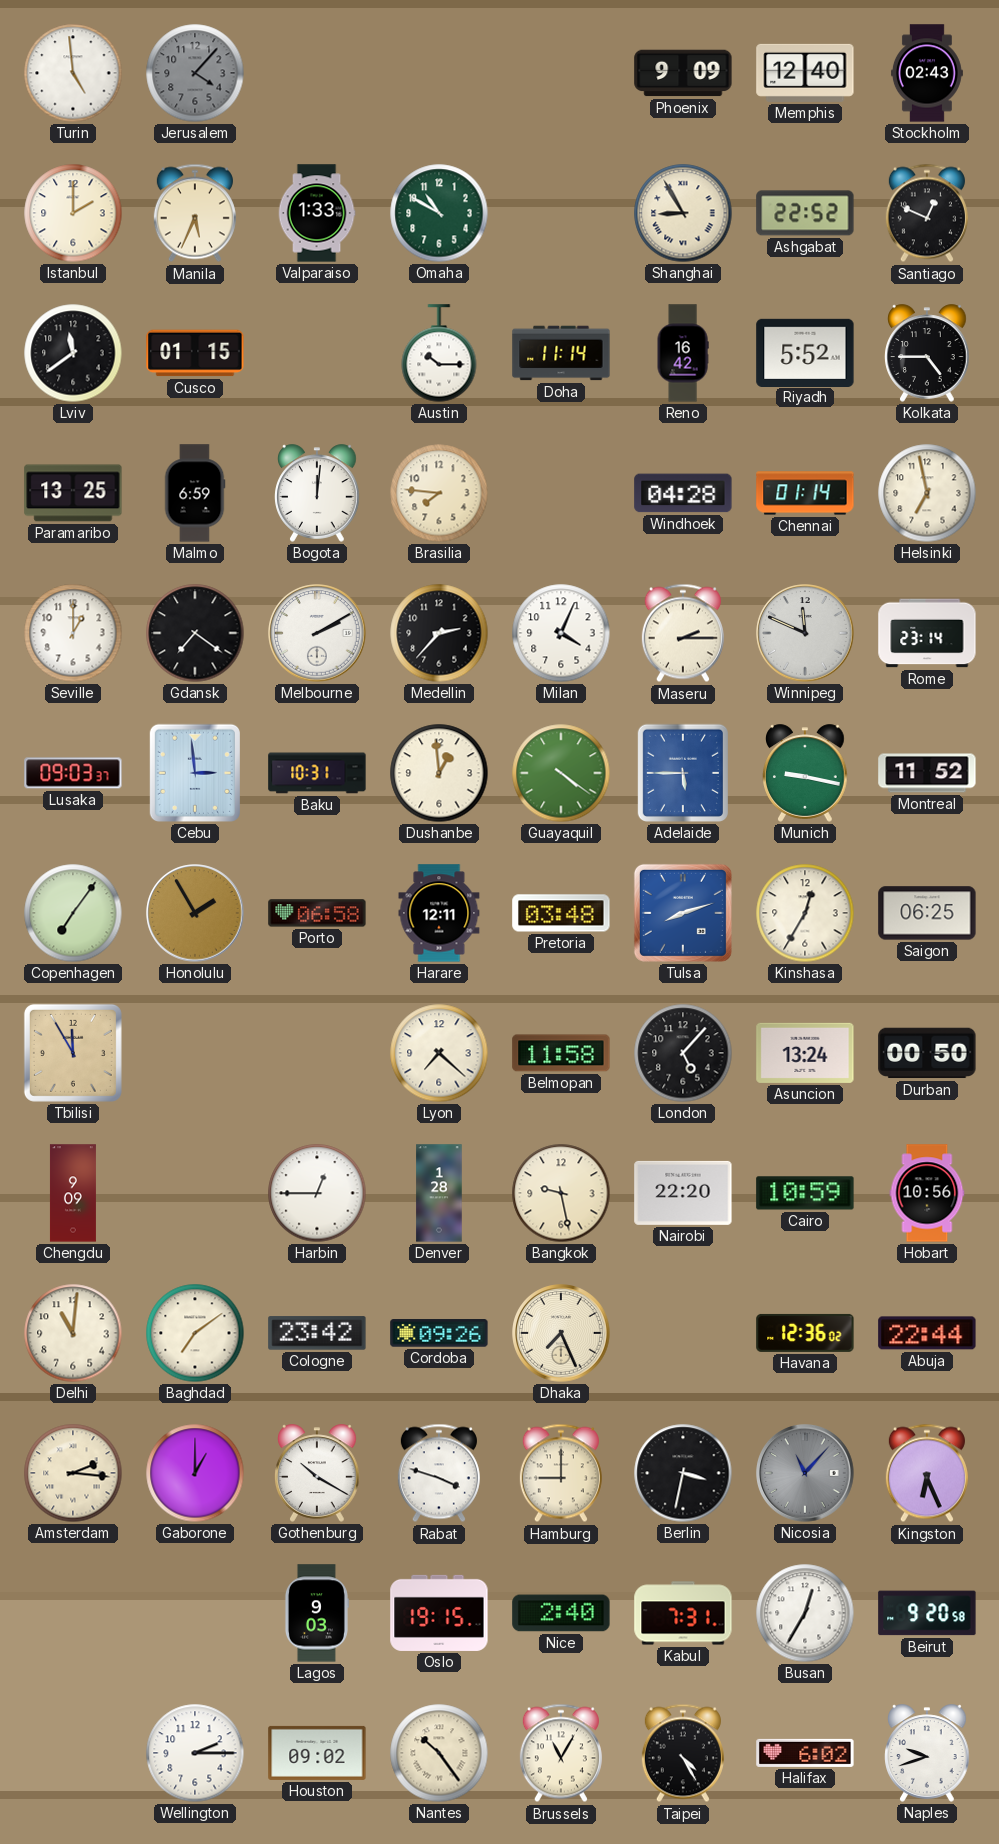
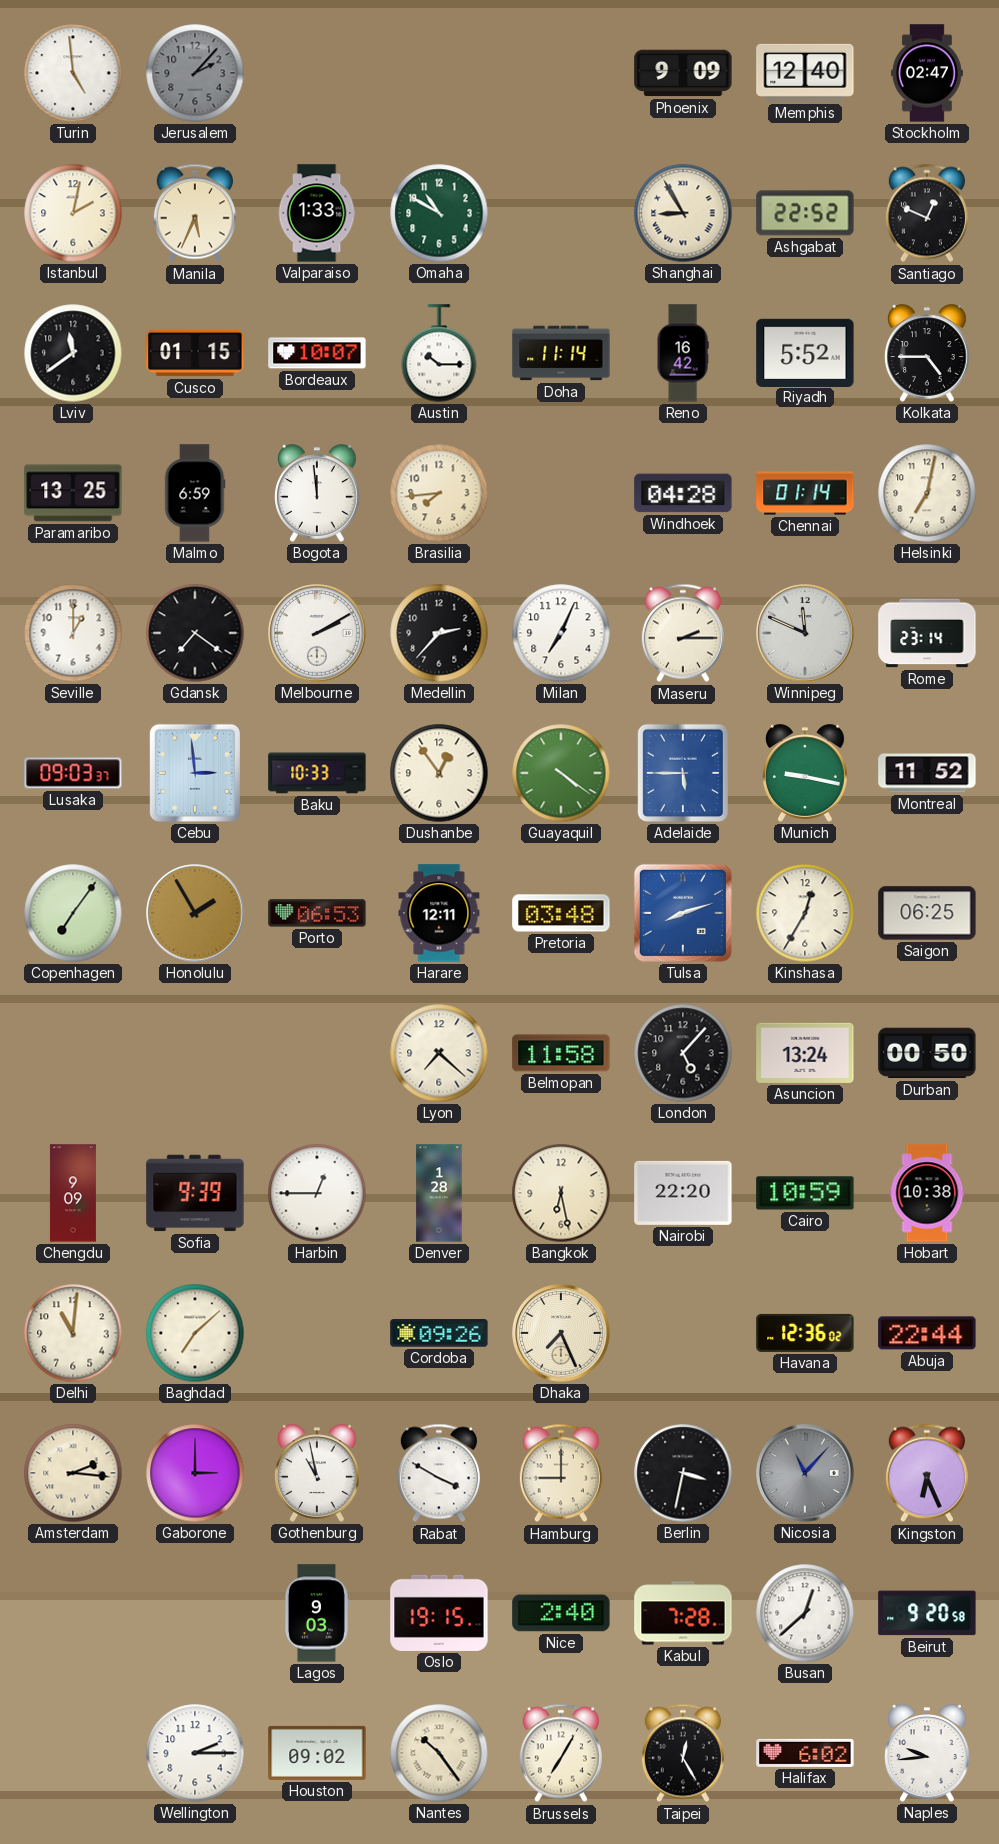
Jerusalem: 4:07 -> 2:07
Stockholm: 02:43 -> 02:47
Istanbul: 2:00 -> 2:02
Bordeaux: none -> 10:07
Bogota: 12:01 -> 11:59
Brasilia: 7:46 -> 7:44
Helsinki: 6:58 -> 7:02
Milan: 4:04 -> 7:04
Baku: 10:31 -> 10:33
Dushanbe: 12:59 -> 12:54
Porto: 06:58 -> 06:53
Tbilisi: 11:55 -> none
Sofia: none -> 9:39
Bangkok: 9:28 -> 6:28
Hobart: 10:56 -> 10:38
Baghdad: 7:09 -> 7:08
Cologne: 23:42 -> none
Gaborone: 1:00 -> 3:00
Gothenburg: 10:20 -> 10:58
Rabat: 3:48 -> 3:50
Kabul: 7:31 -> 7:28
Busan: 12:35 -> 12:38
Brussels: 11:05 -> 7:05
Taipei: 4:25 -> 12:25
Naples: 9:42 -> 9:44
